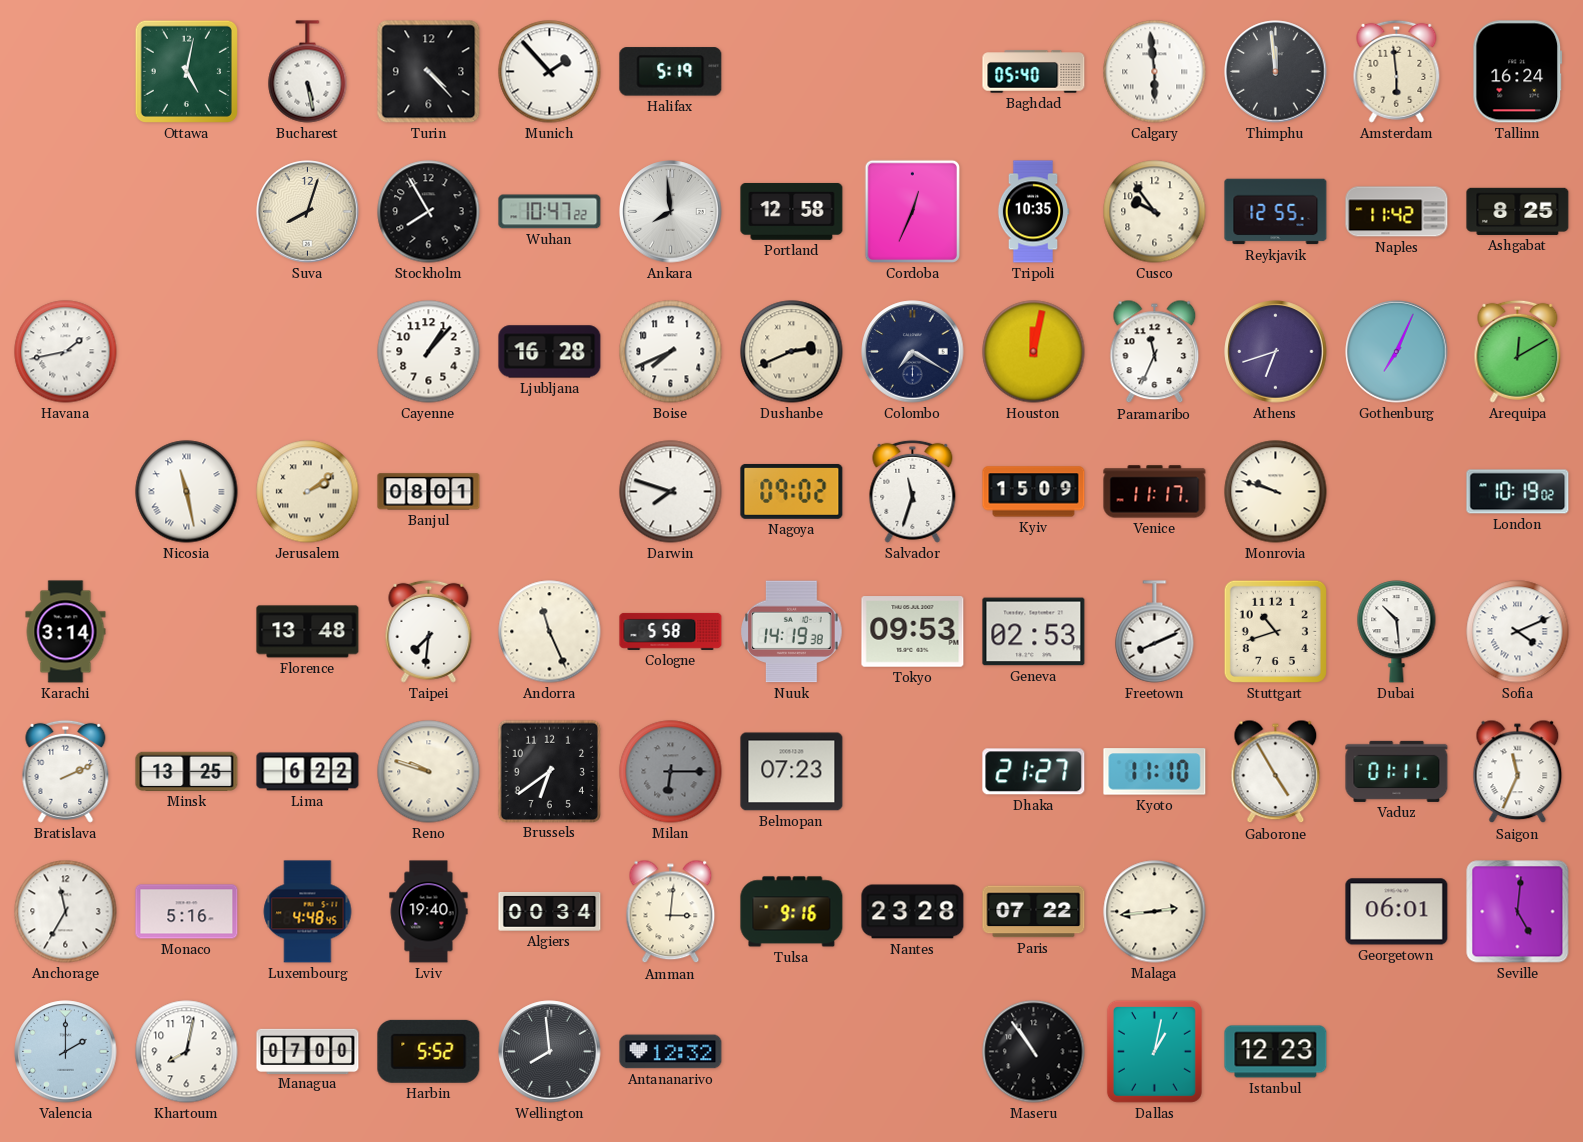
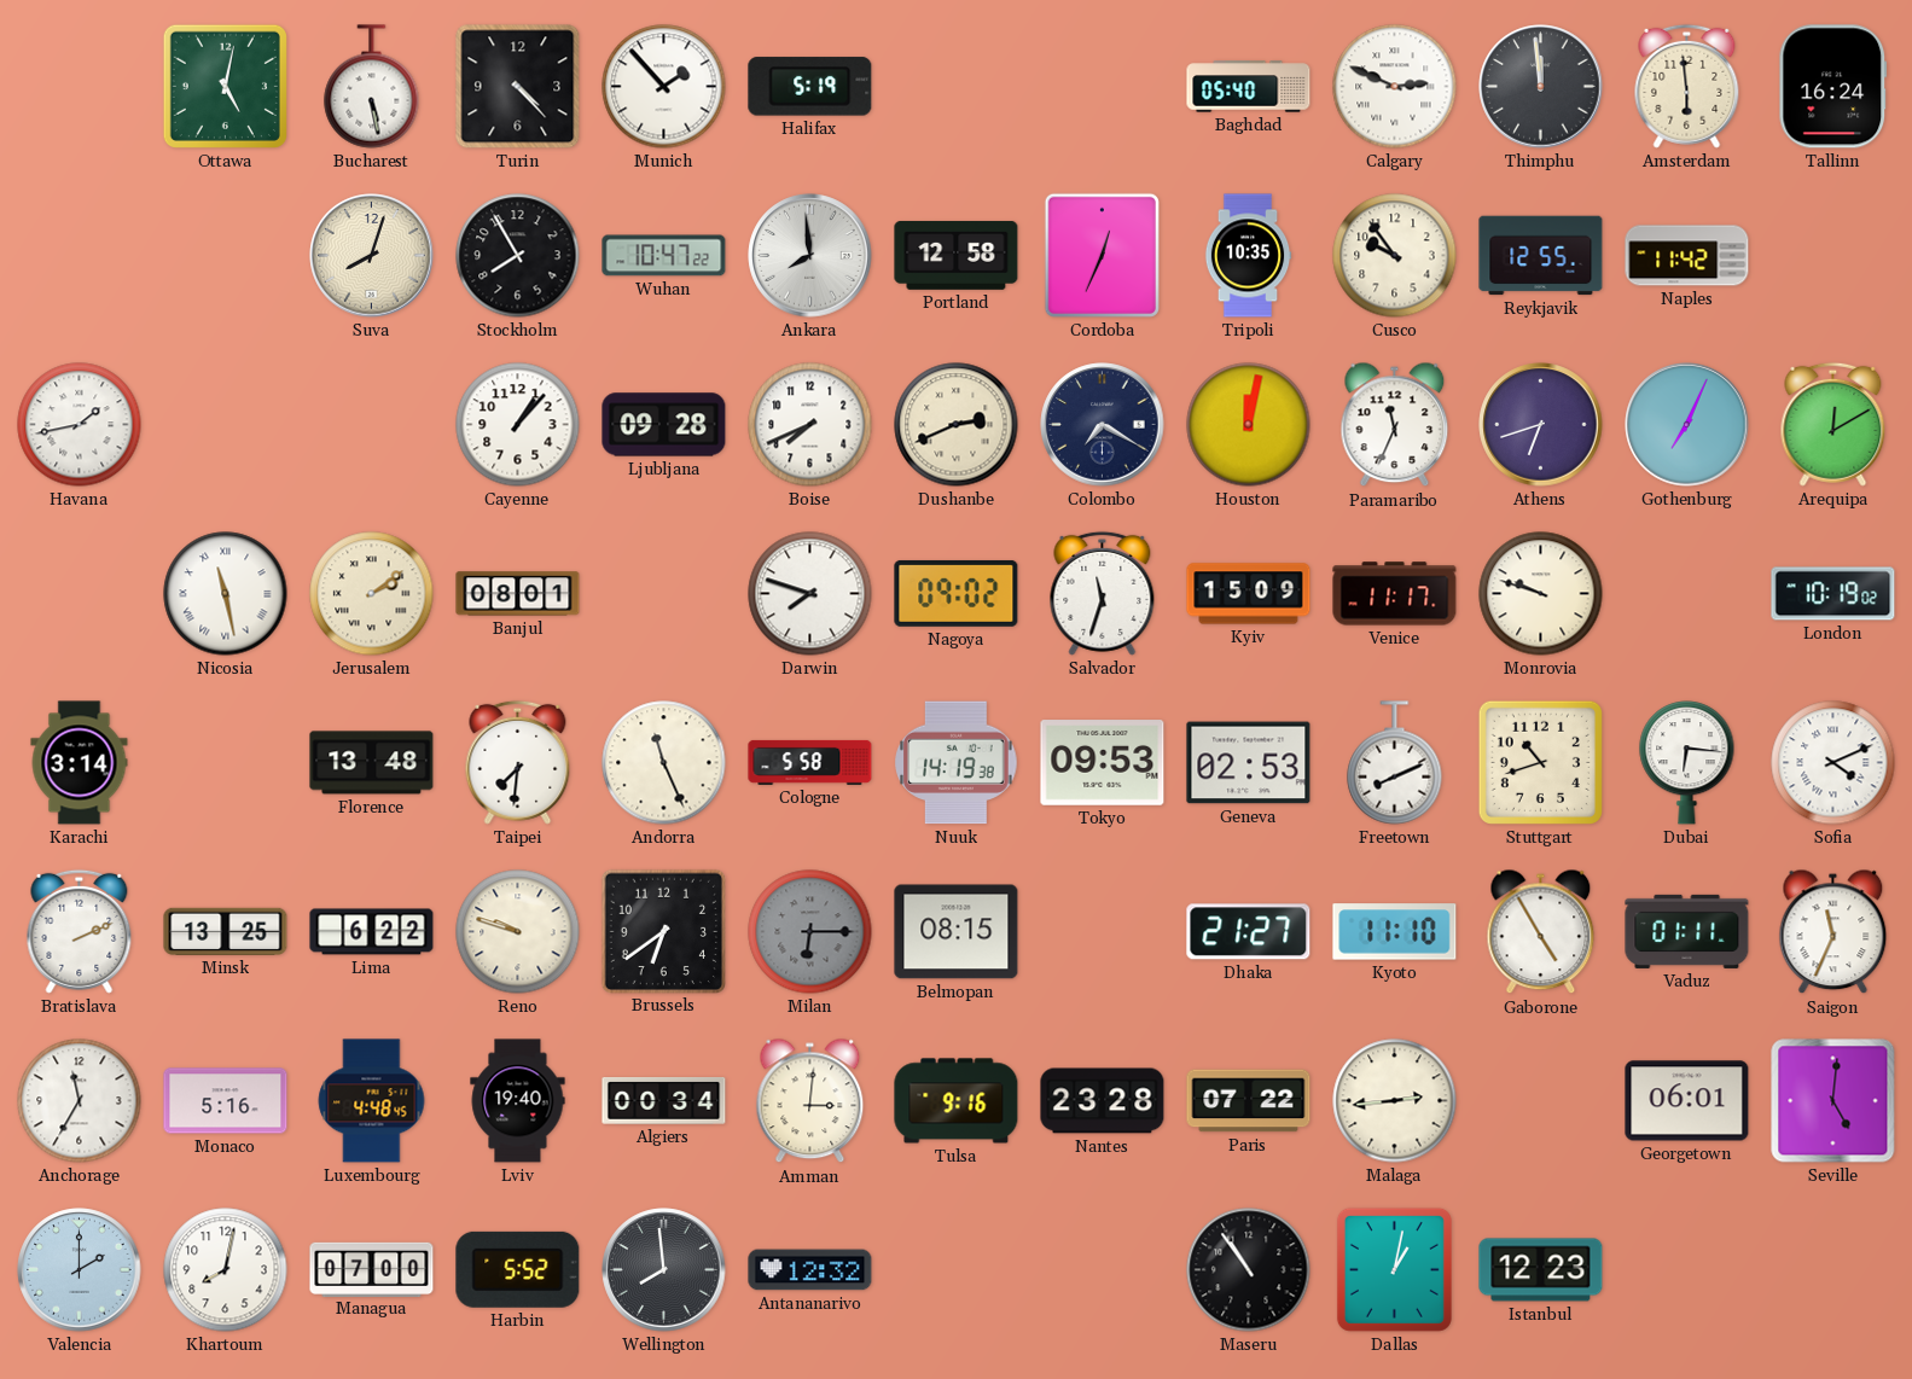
Calgary: 5:59 -> 2:49
Ashgabat: 8:25 -> none
Ljubljana: 16:28 -> 09:28
Dubai: 10:29 -> 6:16
Belmopan: 07:23 -> 08:15
